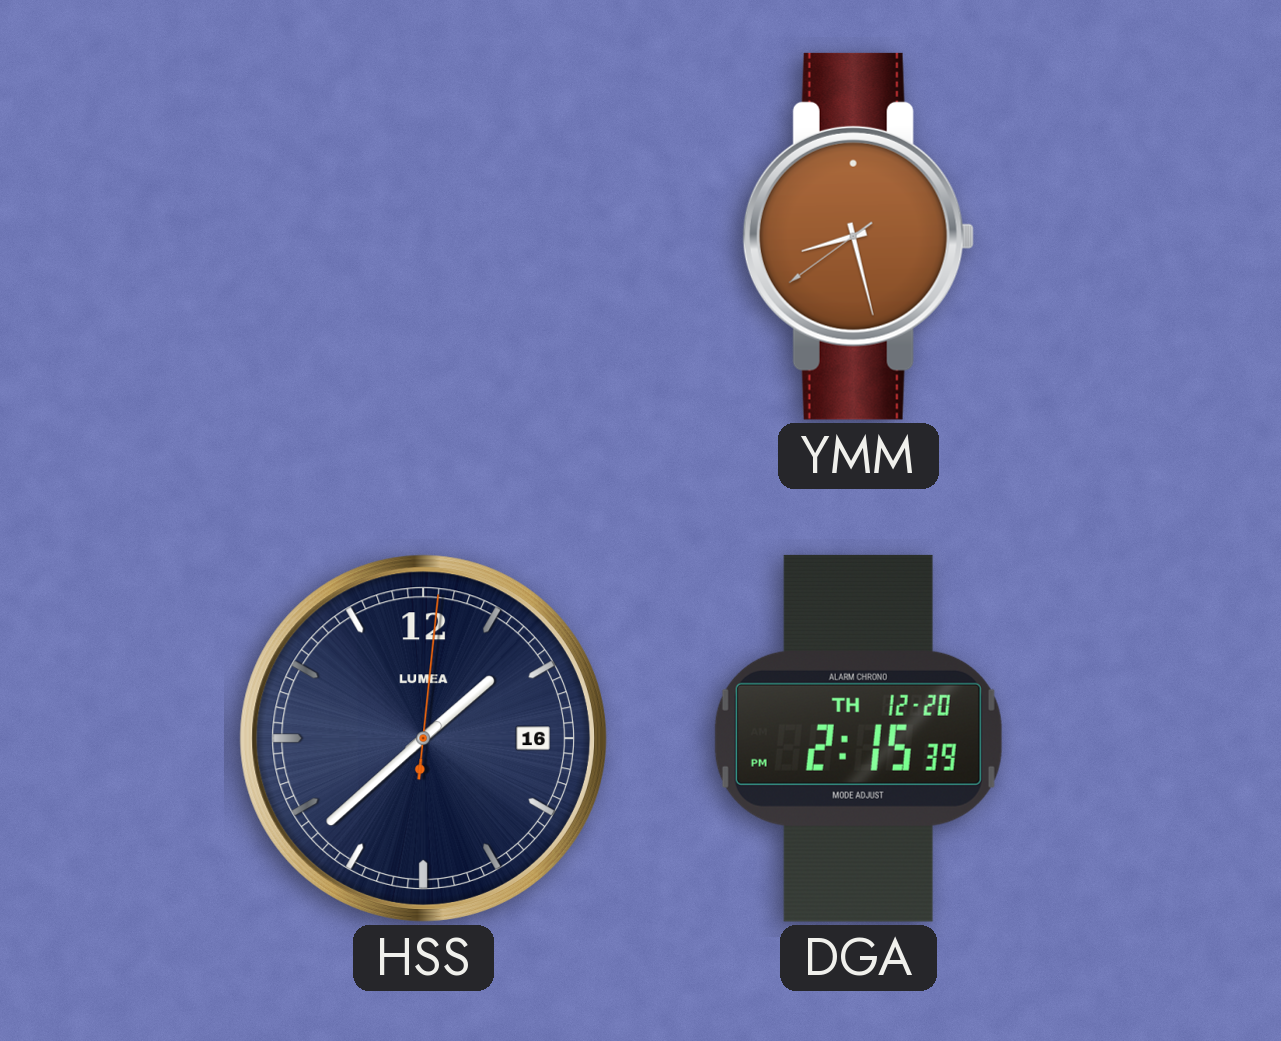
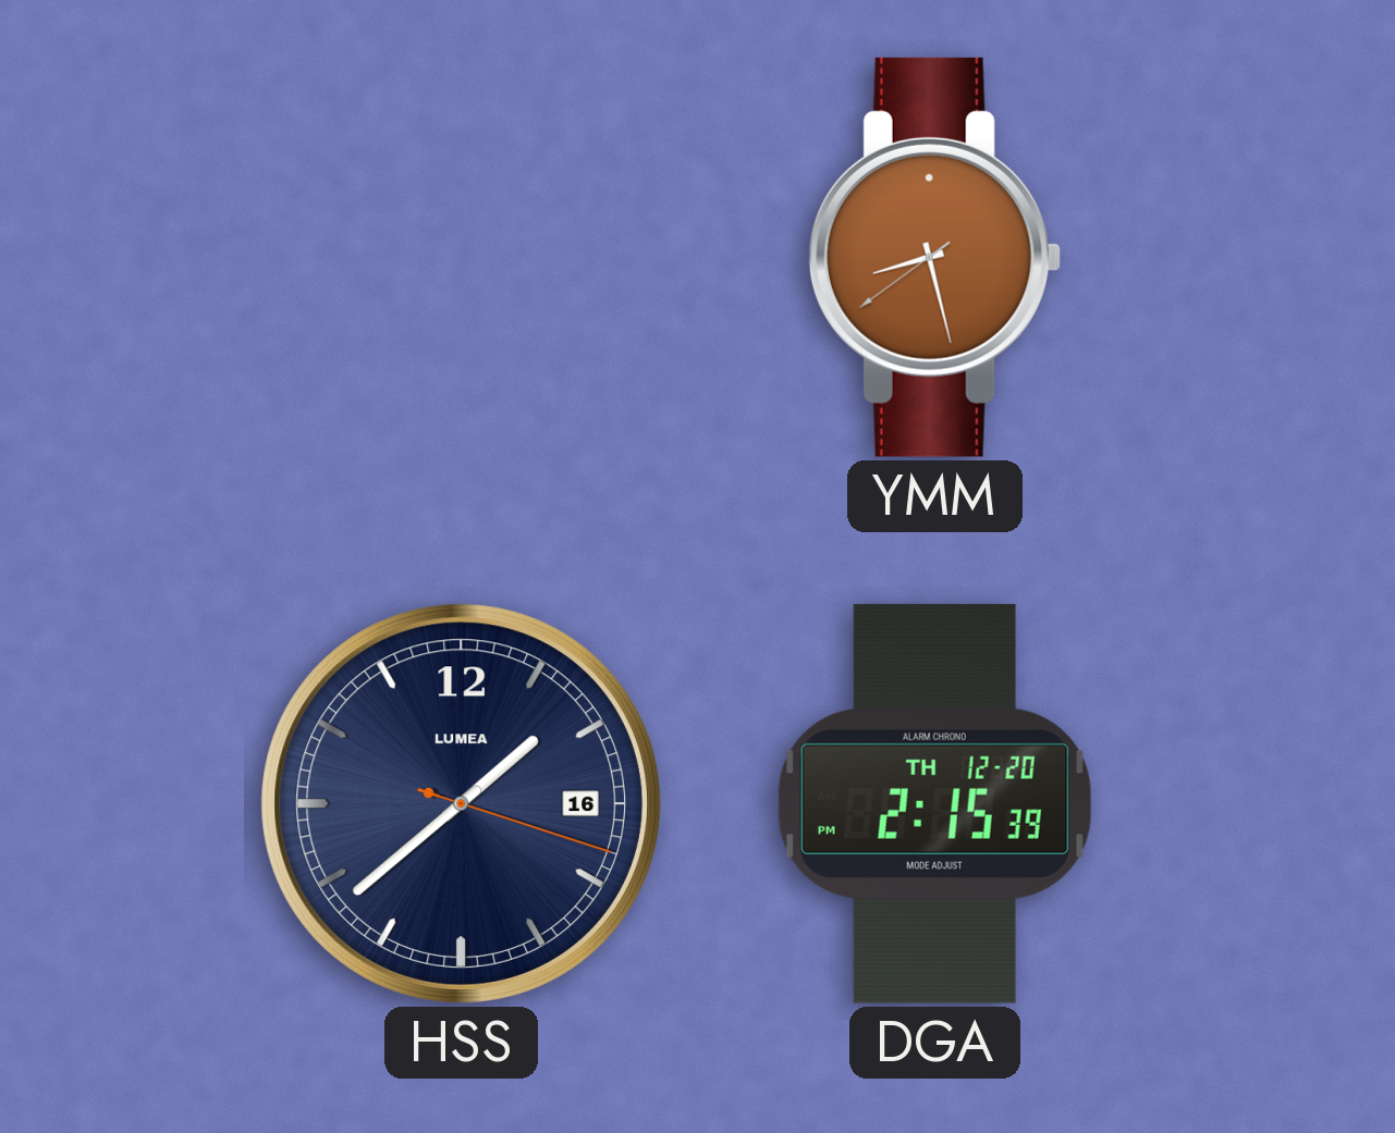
HSS: 1:38:01 -> 1:38:18
